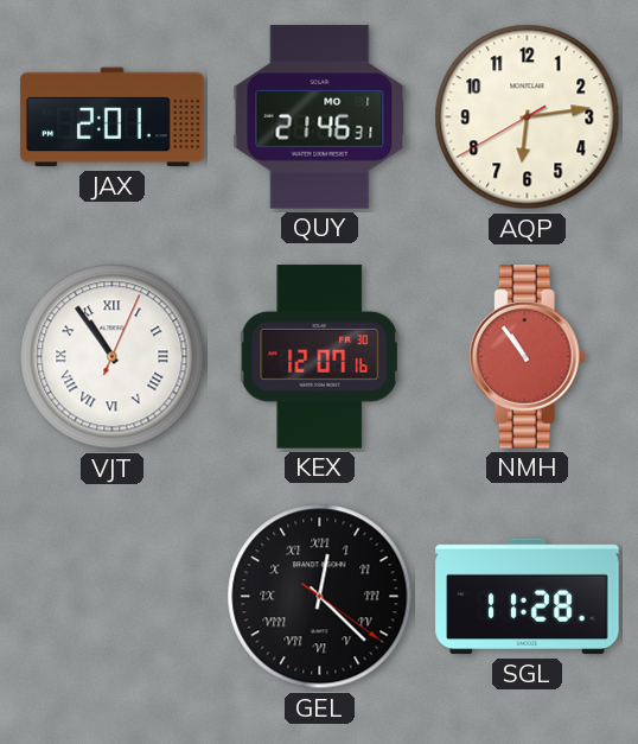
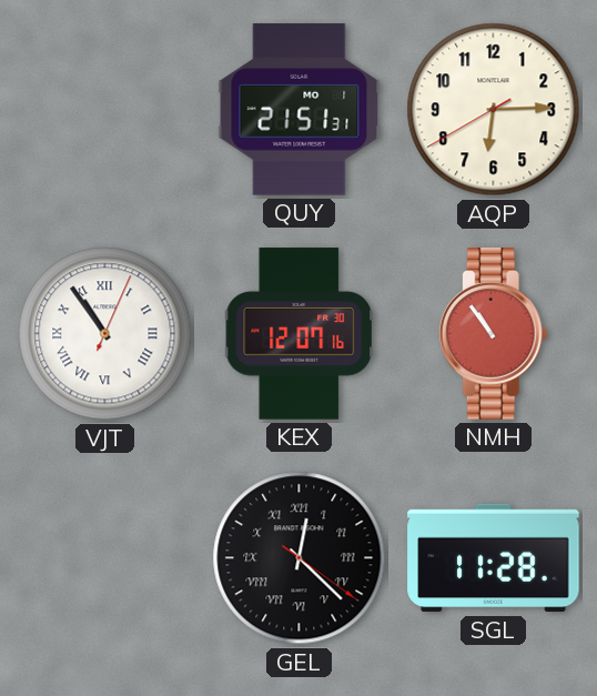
JAX: 2:01 -> none
QUY: 21:46 -> 21:51
AQP: 6:13 -> 6:14
